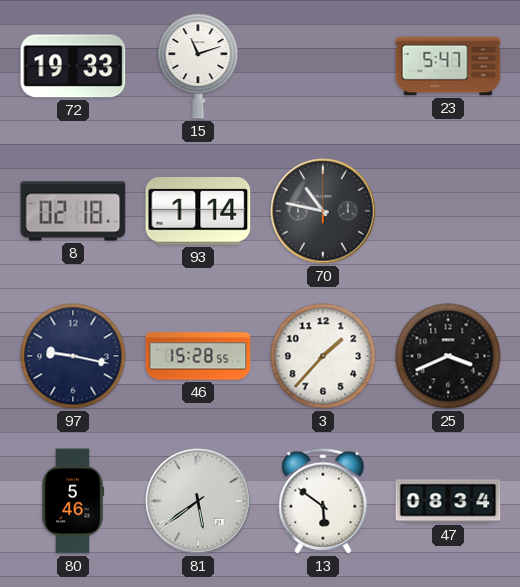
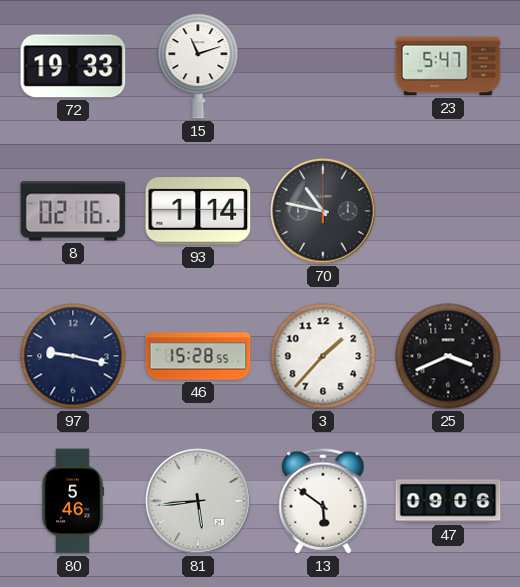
8: 02:18 -> 02:16
81: 5:39 -> 5:44
47: 08:34 -> 09:06
